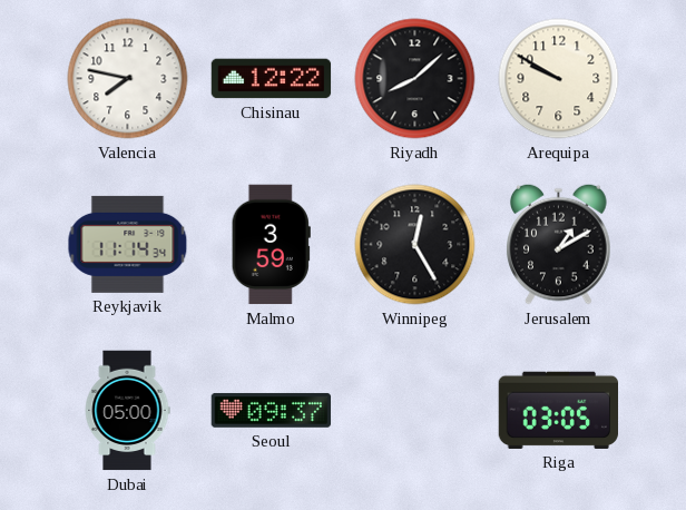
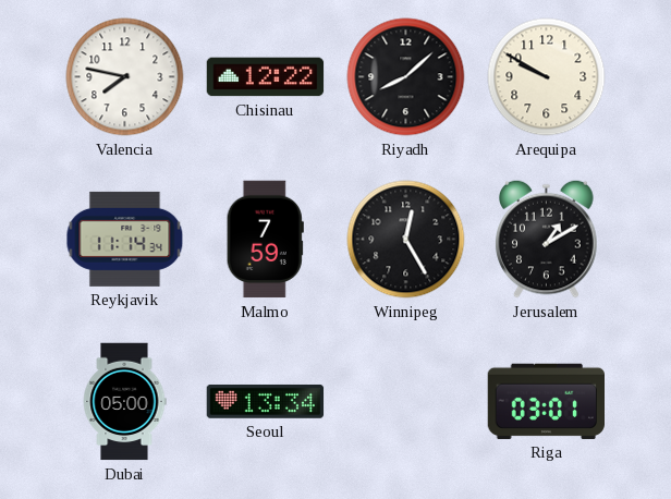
Malmo: 3:59 -> 7:59
Seoul: 09:37 -> 13:34
Riga: 03:05 -> 03:01
